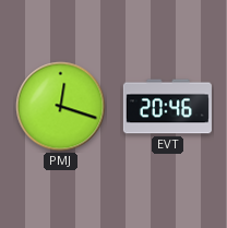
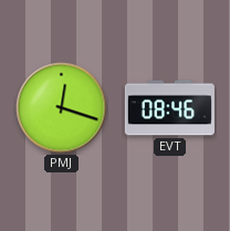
EVT: 20:46 -> 08:46
